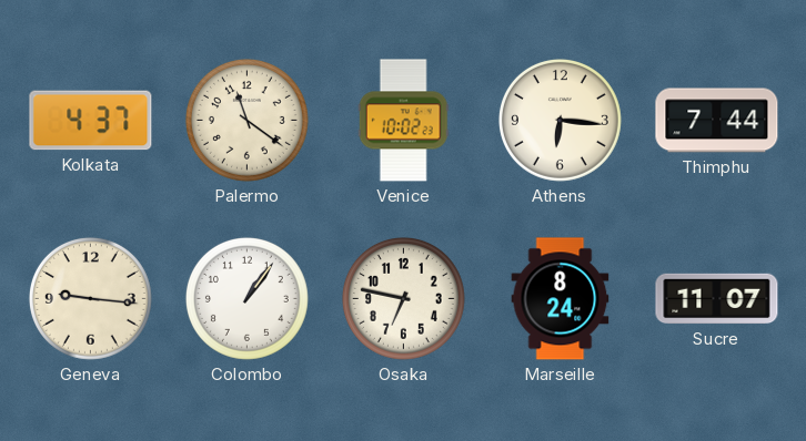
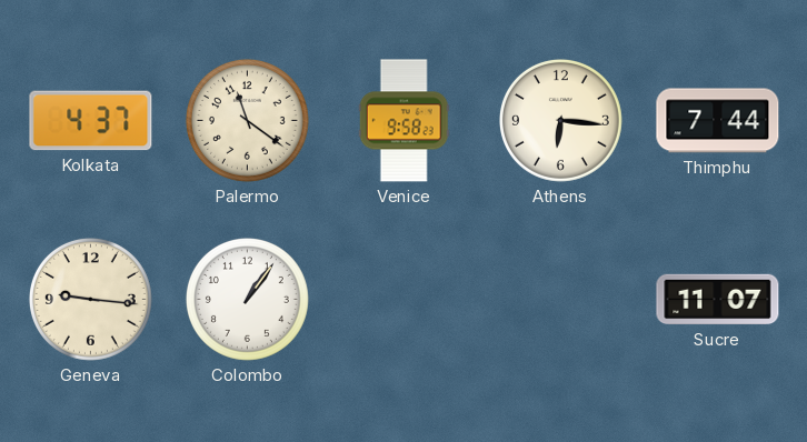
Venice: 10:02 -> 9:58
Osaka: 6:47 -> none
Marseille: 8:24 -> none
